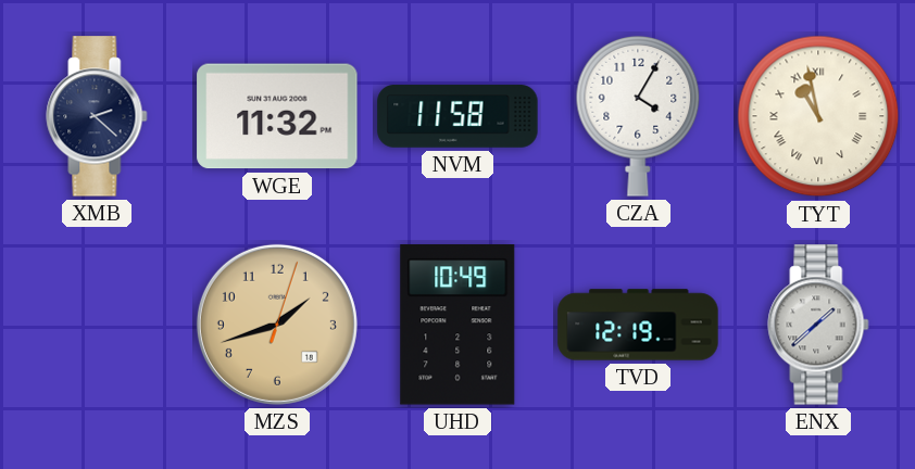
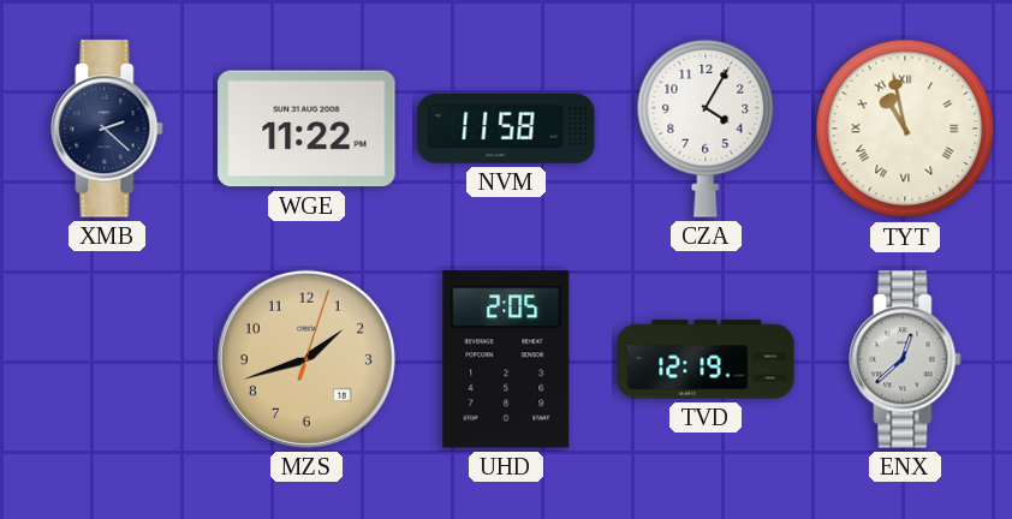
WGE: 11:32 -> 11:22
UHD: 10:49 -> 2:05
ENX: 1:38 -> 12:38
